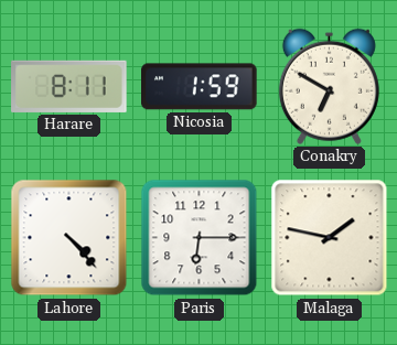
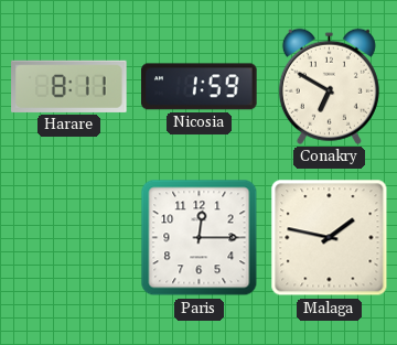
Lahore: 4:23 -> none
Paris: 6:15 -> 12:15
